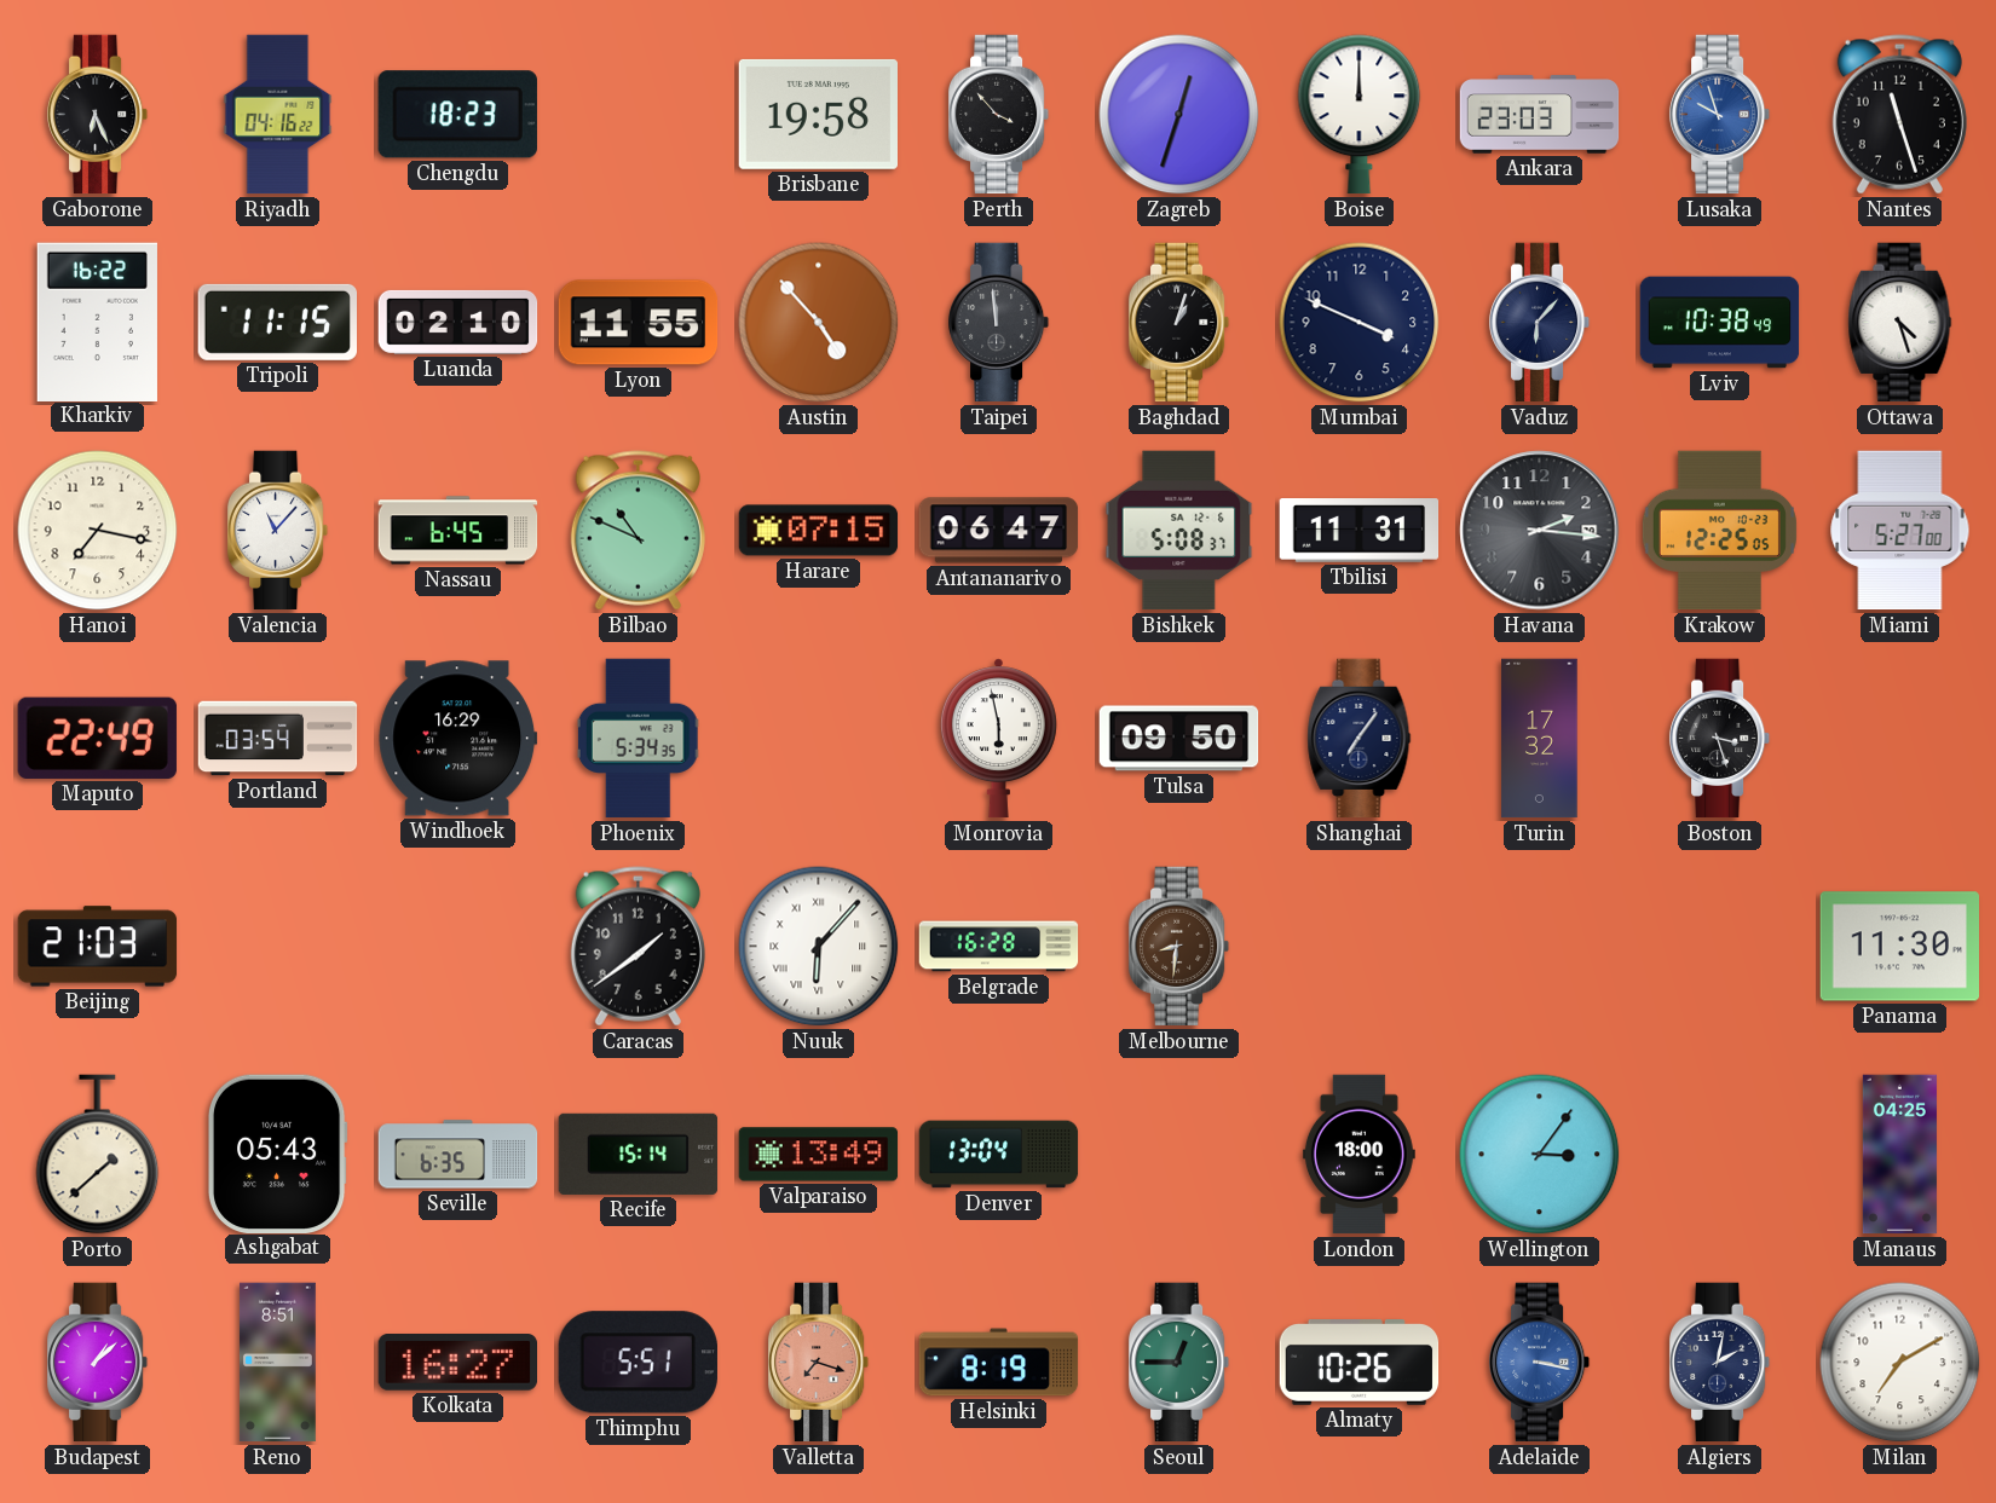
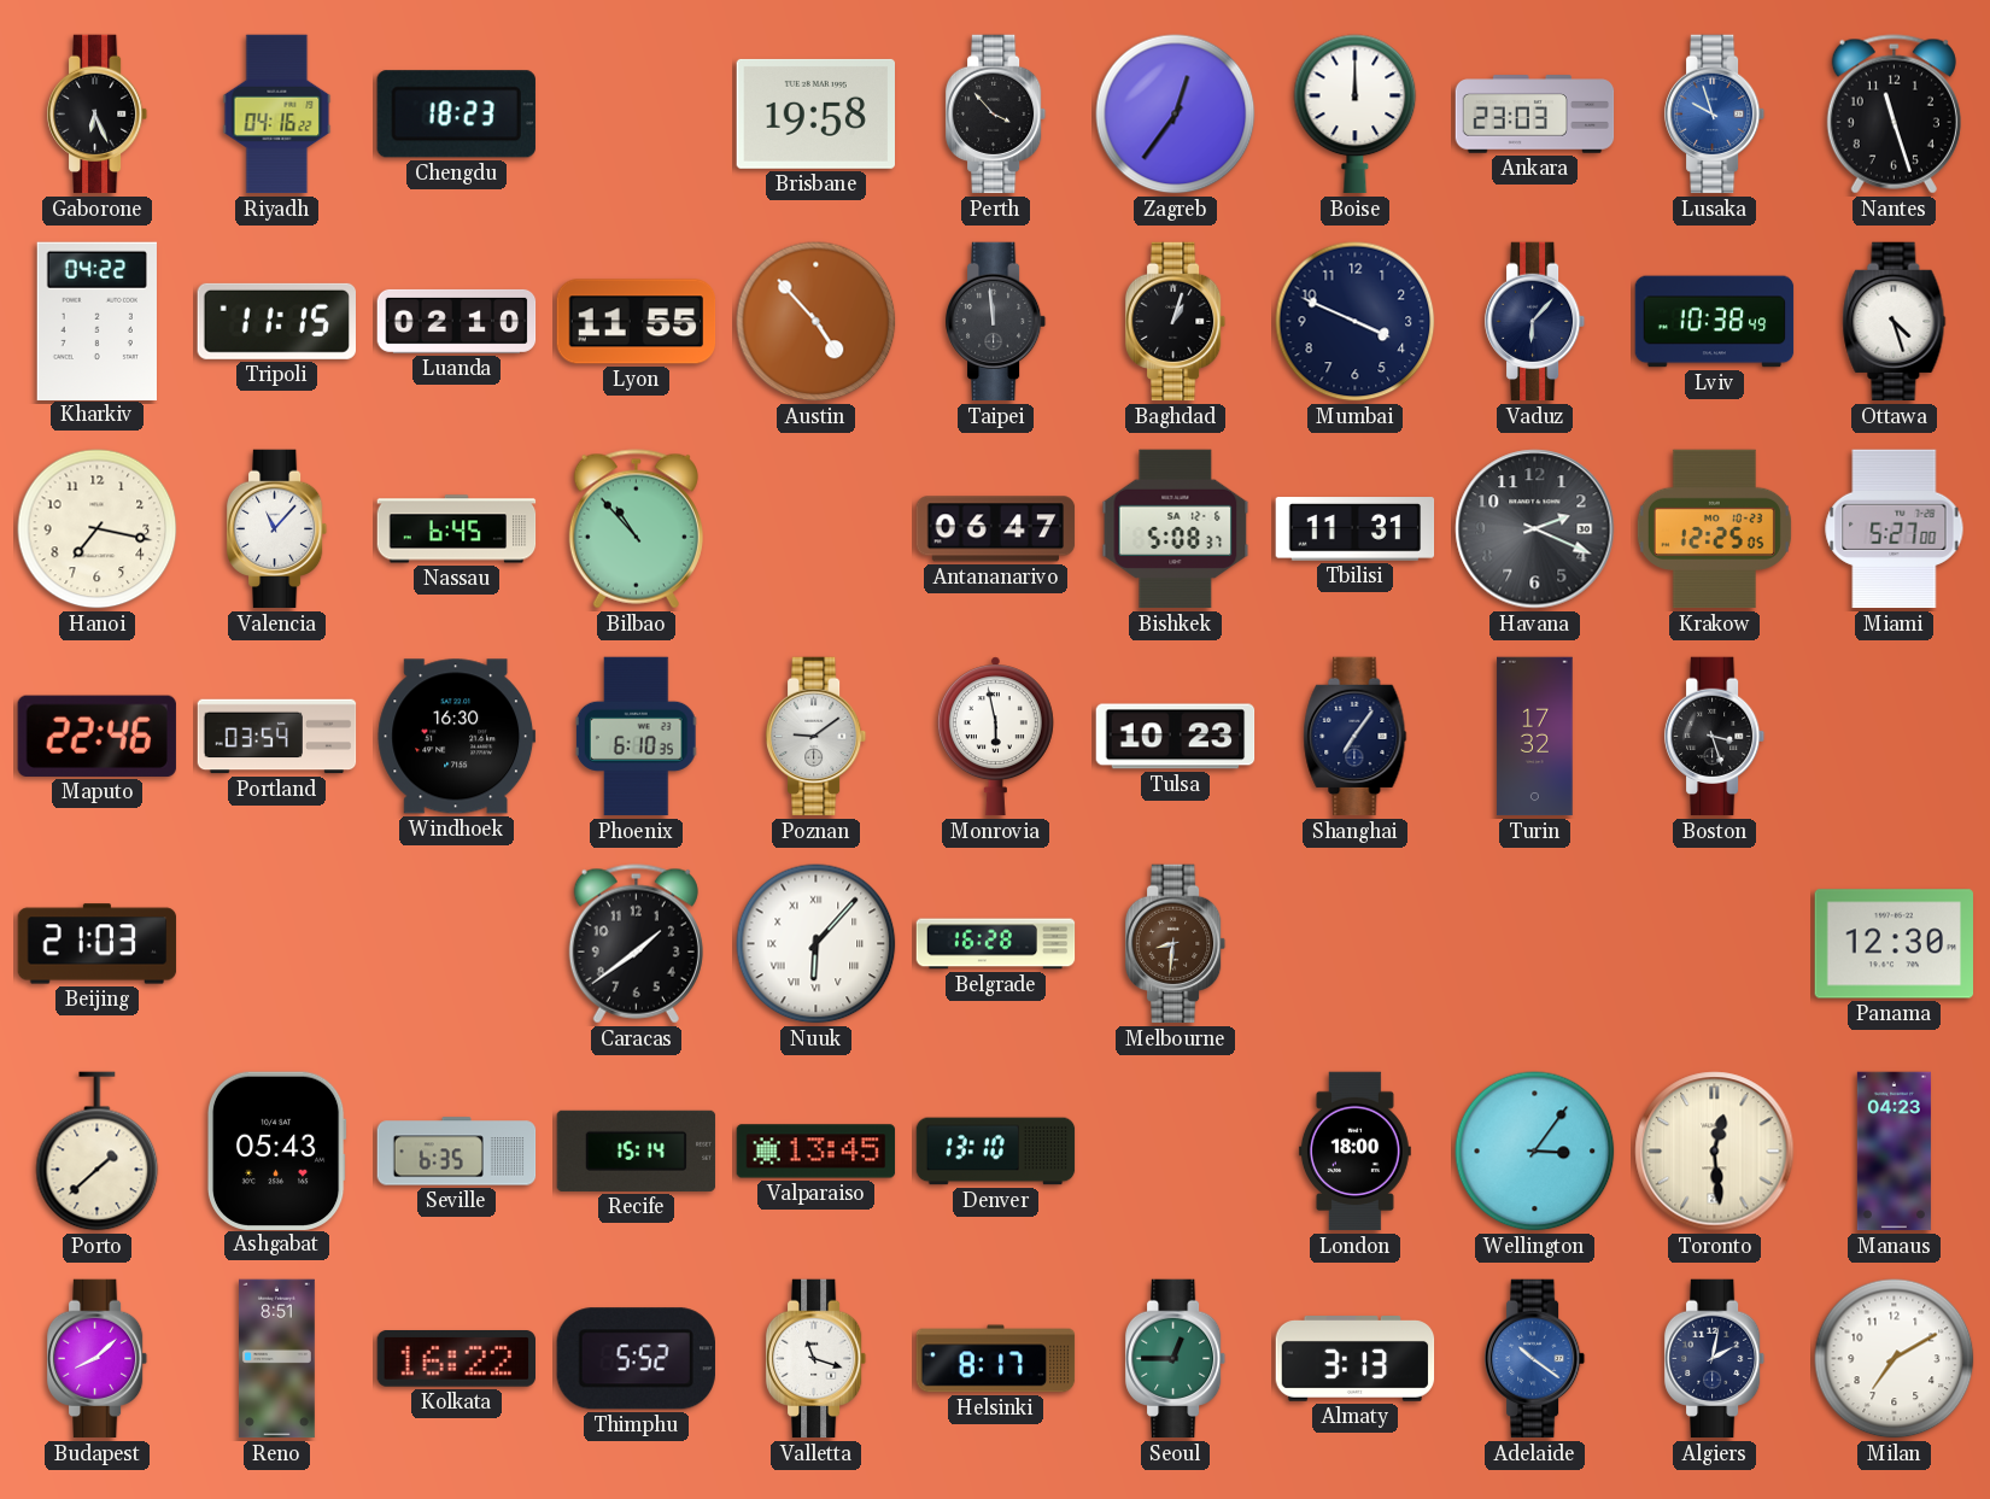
Zagreb: 12:33 -> 12:36
Kharkiv: 16:22 -> 04:22
Bilbao: 10:49 -> 10:53
Harare: 07:15 -> none
Havana: 2:16 -> 2:19
Maputo: 22:49 -> 22:46
Windhoek: 16:29 -> 16:30
Phoenix: 5:34 -> 6:10
Poznan: none -> 9:09
Tulsa: 09:50 -> 10:23
Panama: 11:30 -> 12:30
Valparaiso: 13:49 -> 13:45
Denver: 13:04 -> 13:10
Toronto: none -> 12:29
Manaus: 04:25 -> 04:23
Budapest: 1:08 -> 8:08
Kolkata: 16:27 -> 16:22
Thimphu: 5:51 -> 5:52
Valletta: 7:18 -> 11:18
Valletta dial: salmon -> white
Helsinki: 8:19 -> 8:17
Almaty: 10:26 -> 3:13
Adelaide: 3:17 -> 10:21
